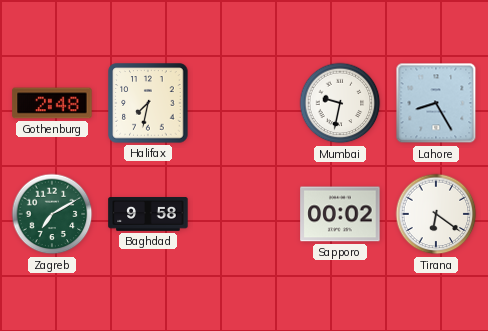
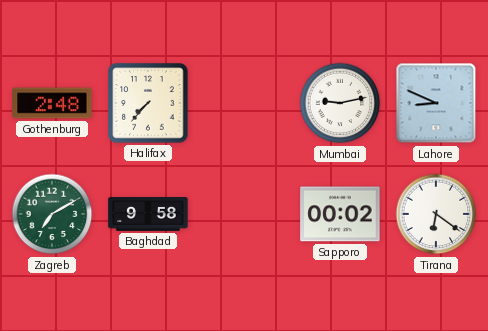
Halifax: 7:32 -> 7:37
Mumbai: 9:32 -> 9:13
Lahore: 8:25 -> 8:49
